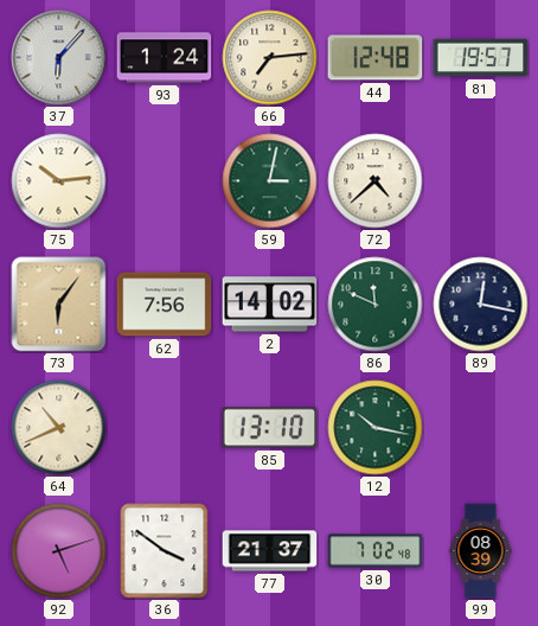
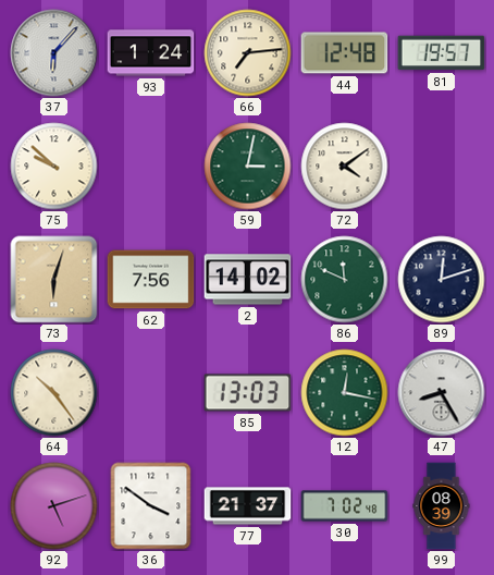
75: 10:14 -> 9:52
72: 4:38 -> 4:09
73: 6:06 -> 6:03
89: 12:17 -> 12:12
64: 10:41 -> 10:24
85: 13:10 -> 13:03
12: 10:17 -> 12:17
47: none -> 8:25
